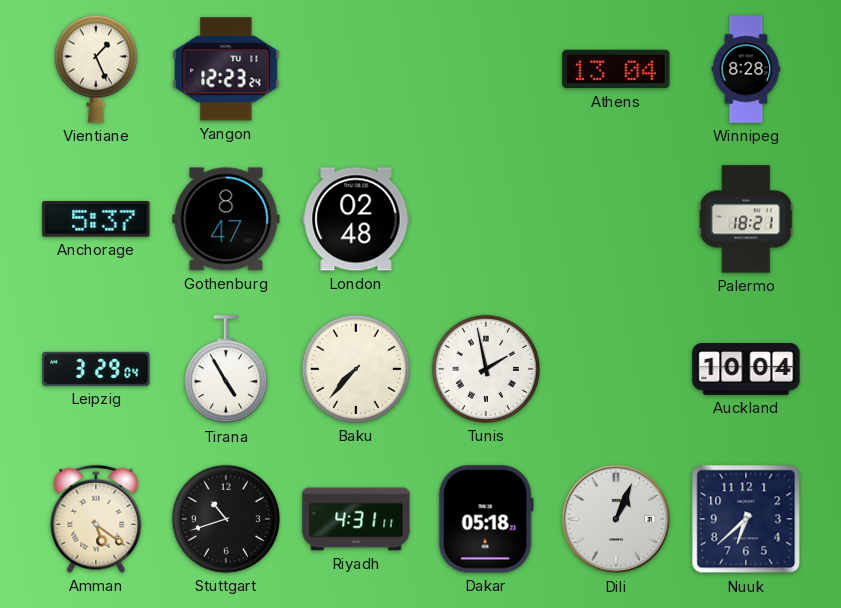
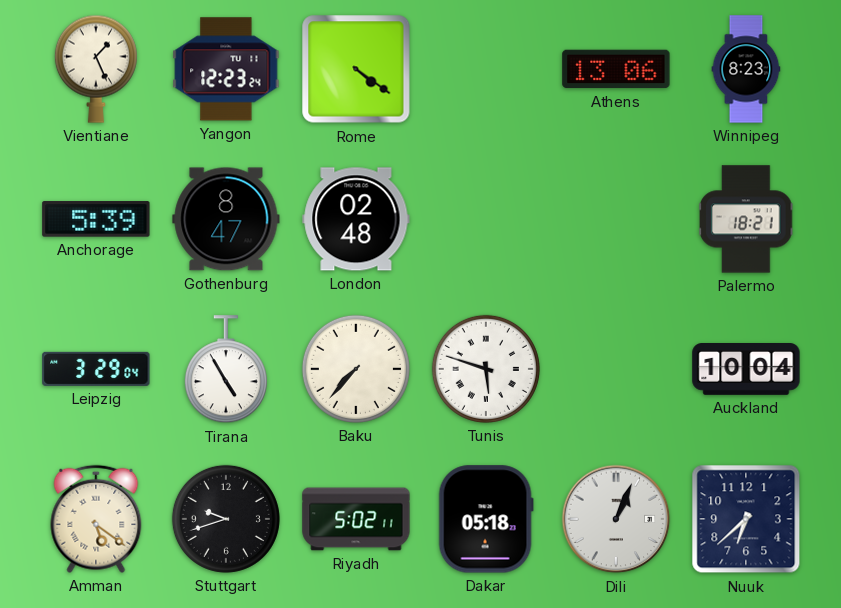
Rome: none -> 4:21
Athens: 13:04 -> 13:06
Winnipeg: 8:28 -> 8:23
Anchorage: 5:37 -> 5:39
Tunis: 1:58 -> 5:48
Stuttgart: 10:42 -> 9:42
Riyadh: 4:31 -> 5:02
